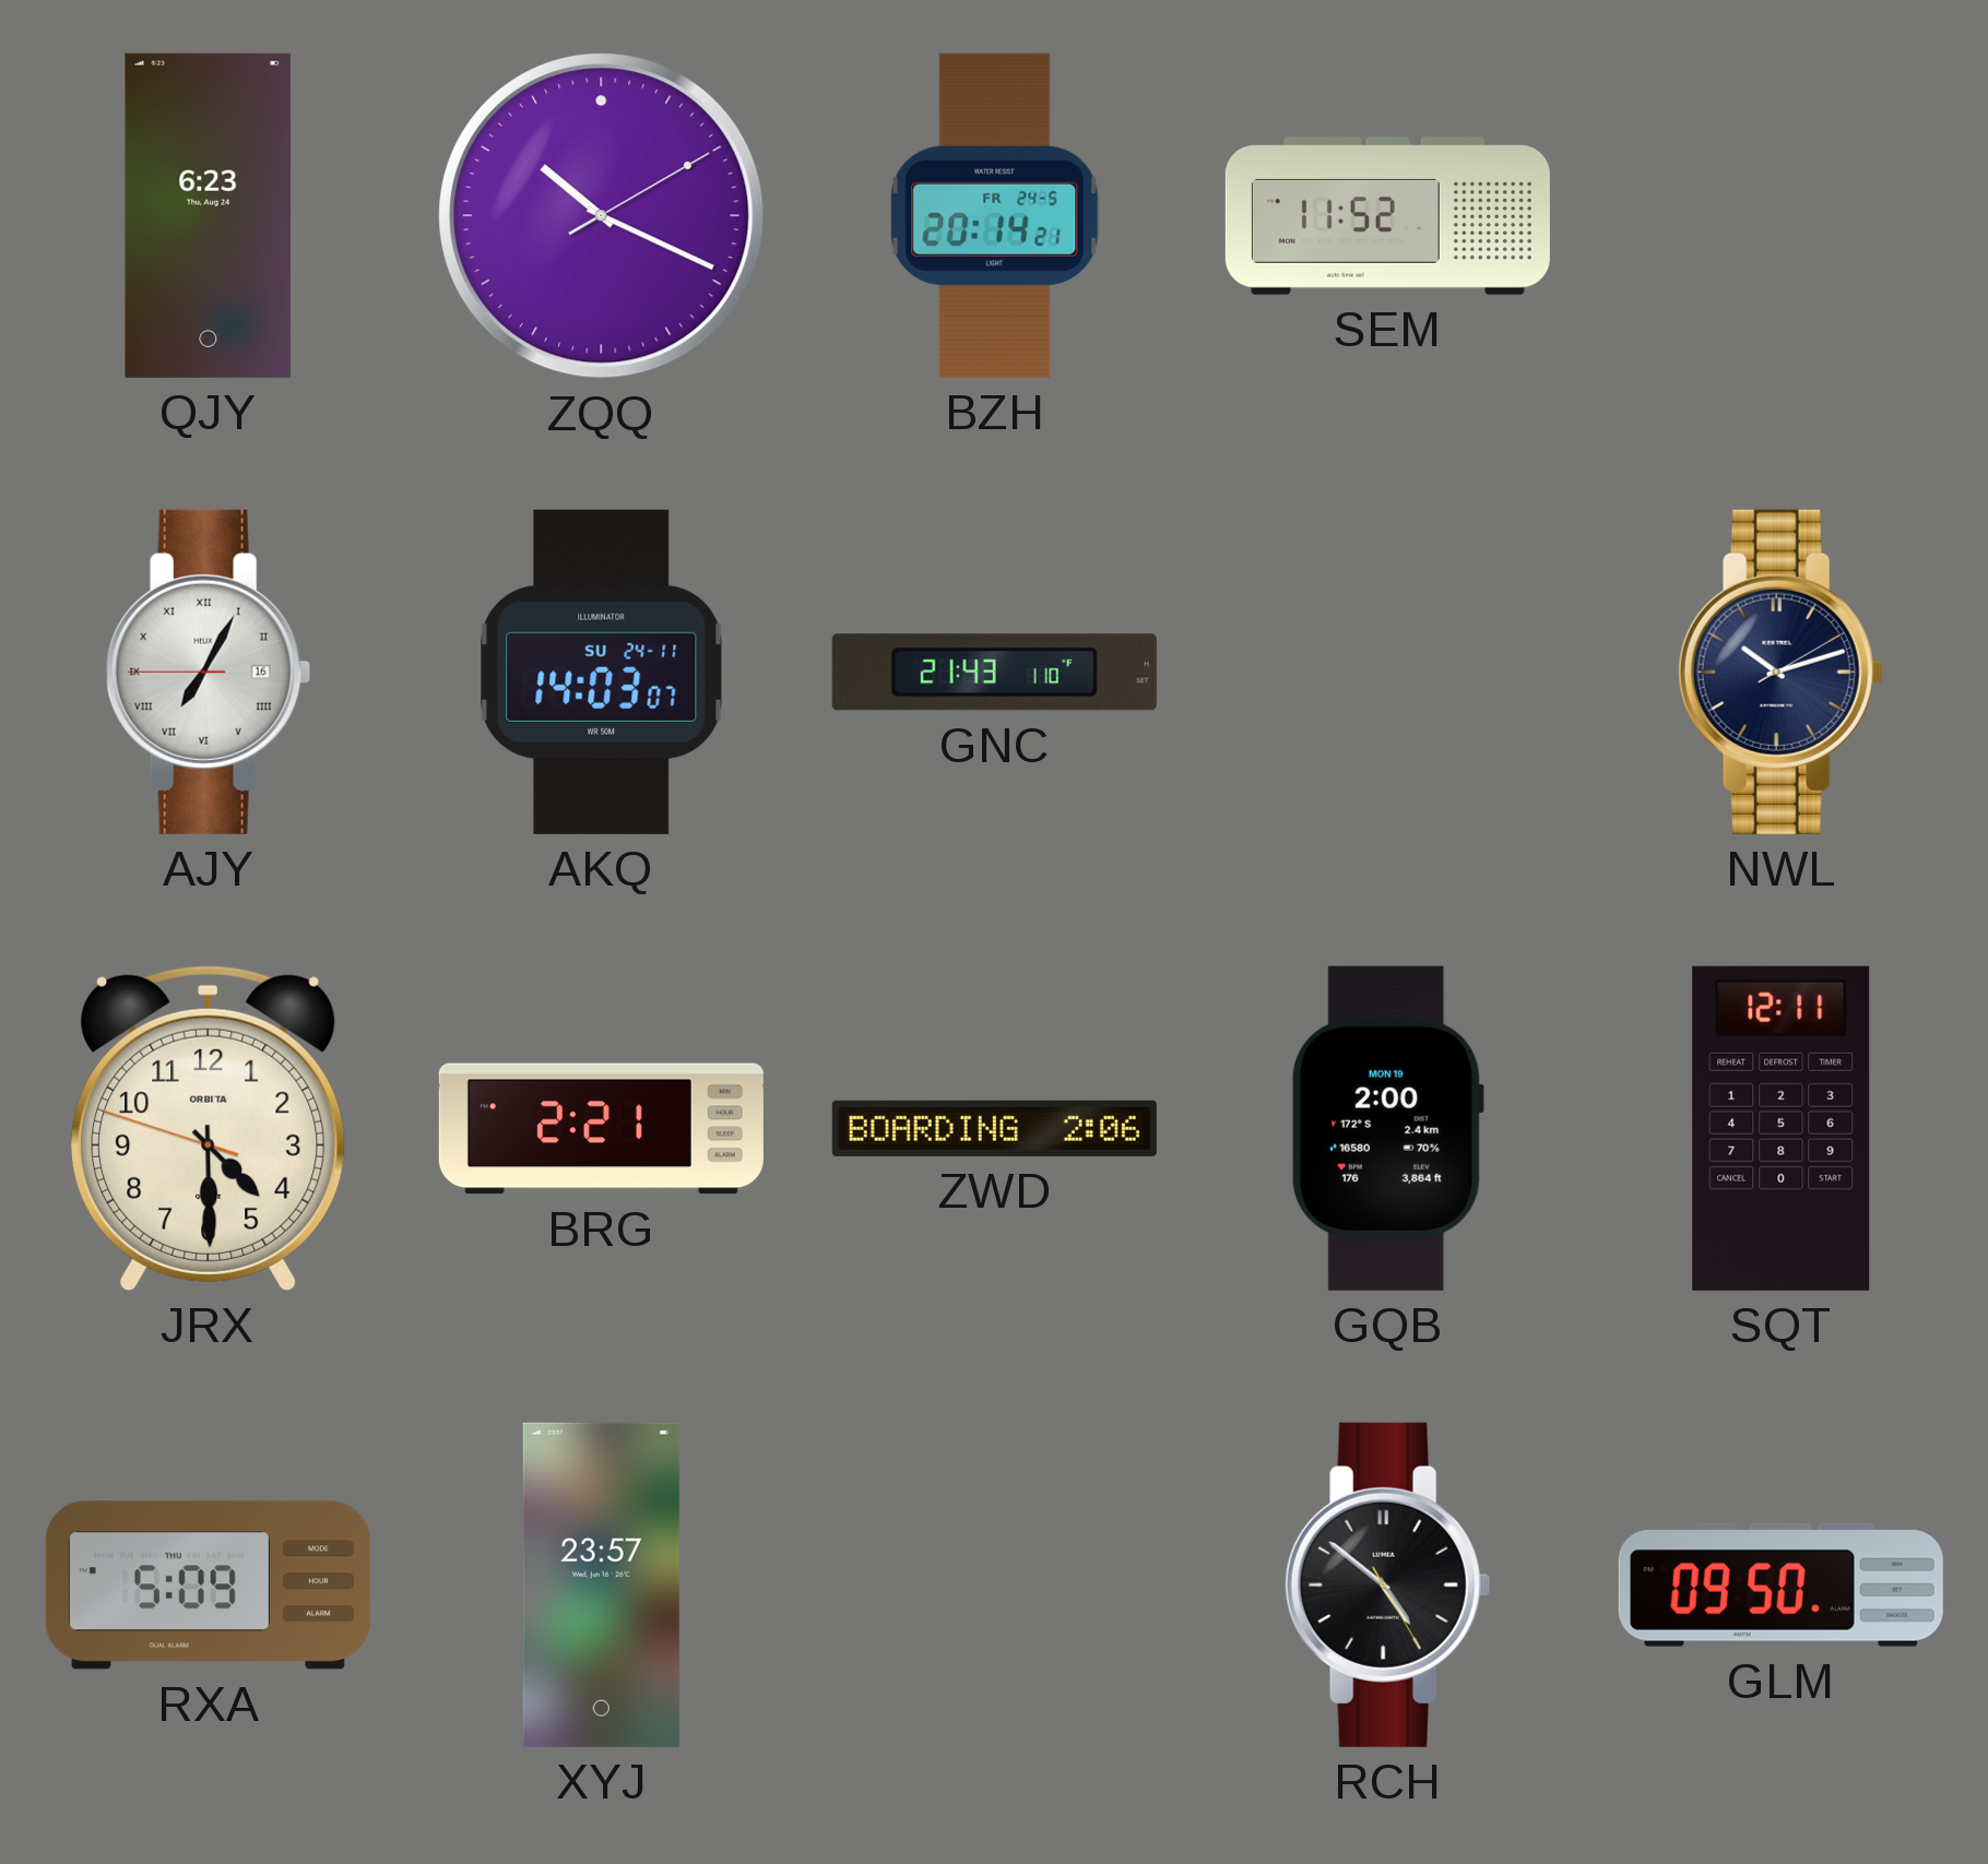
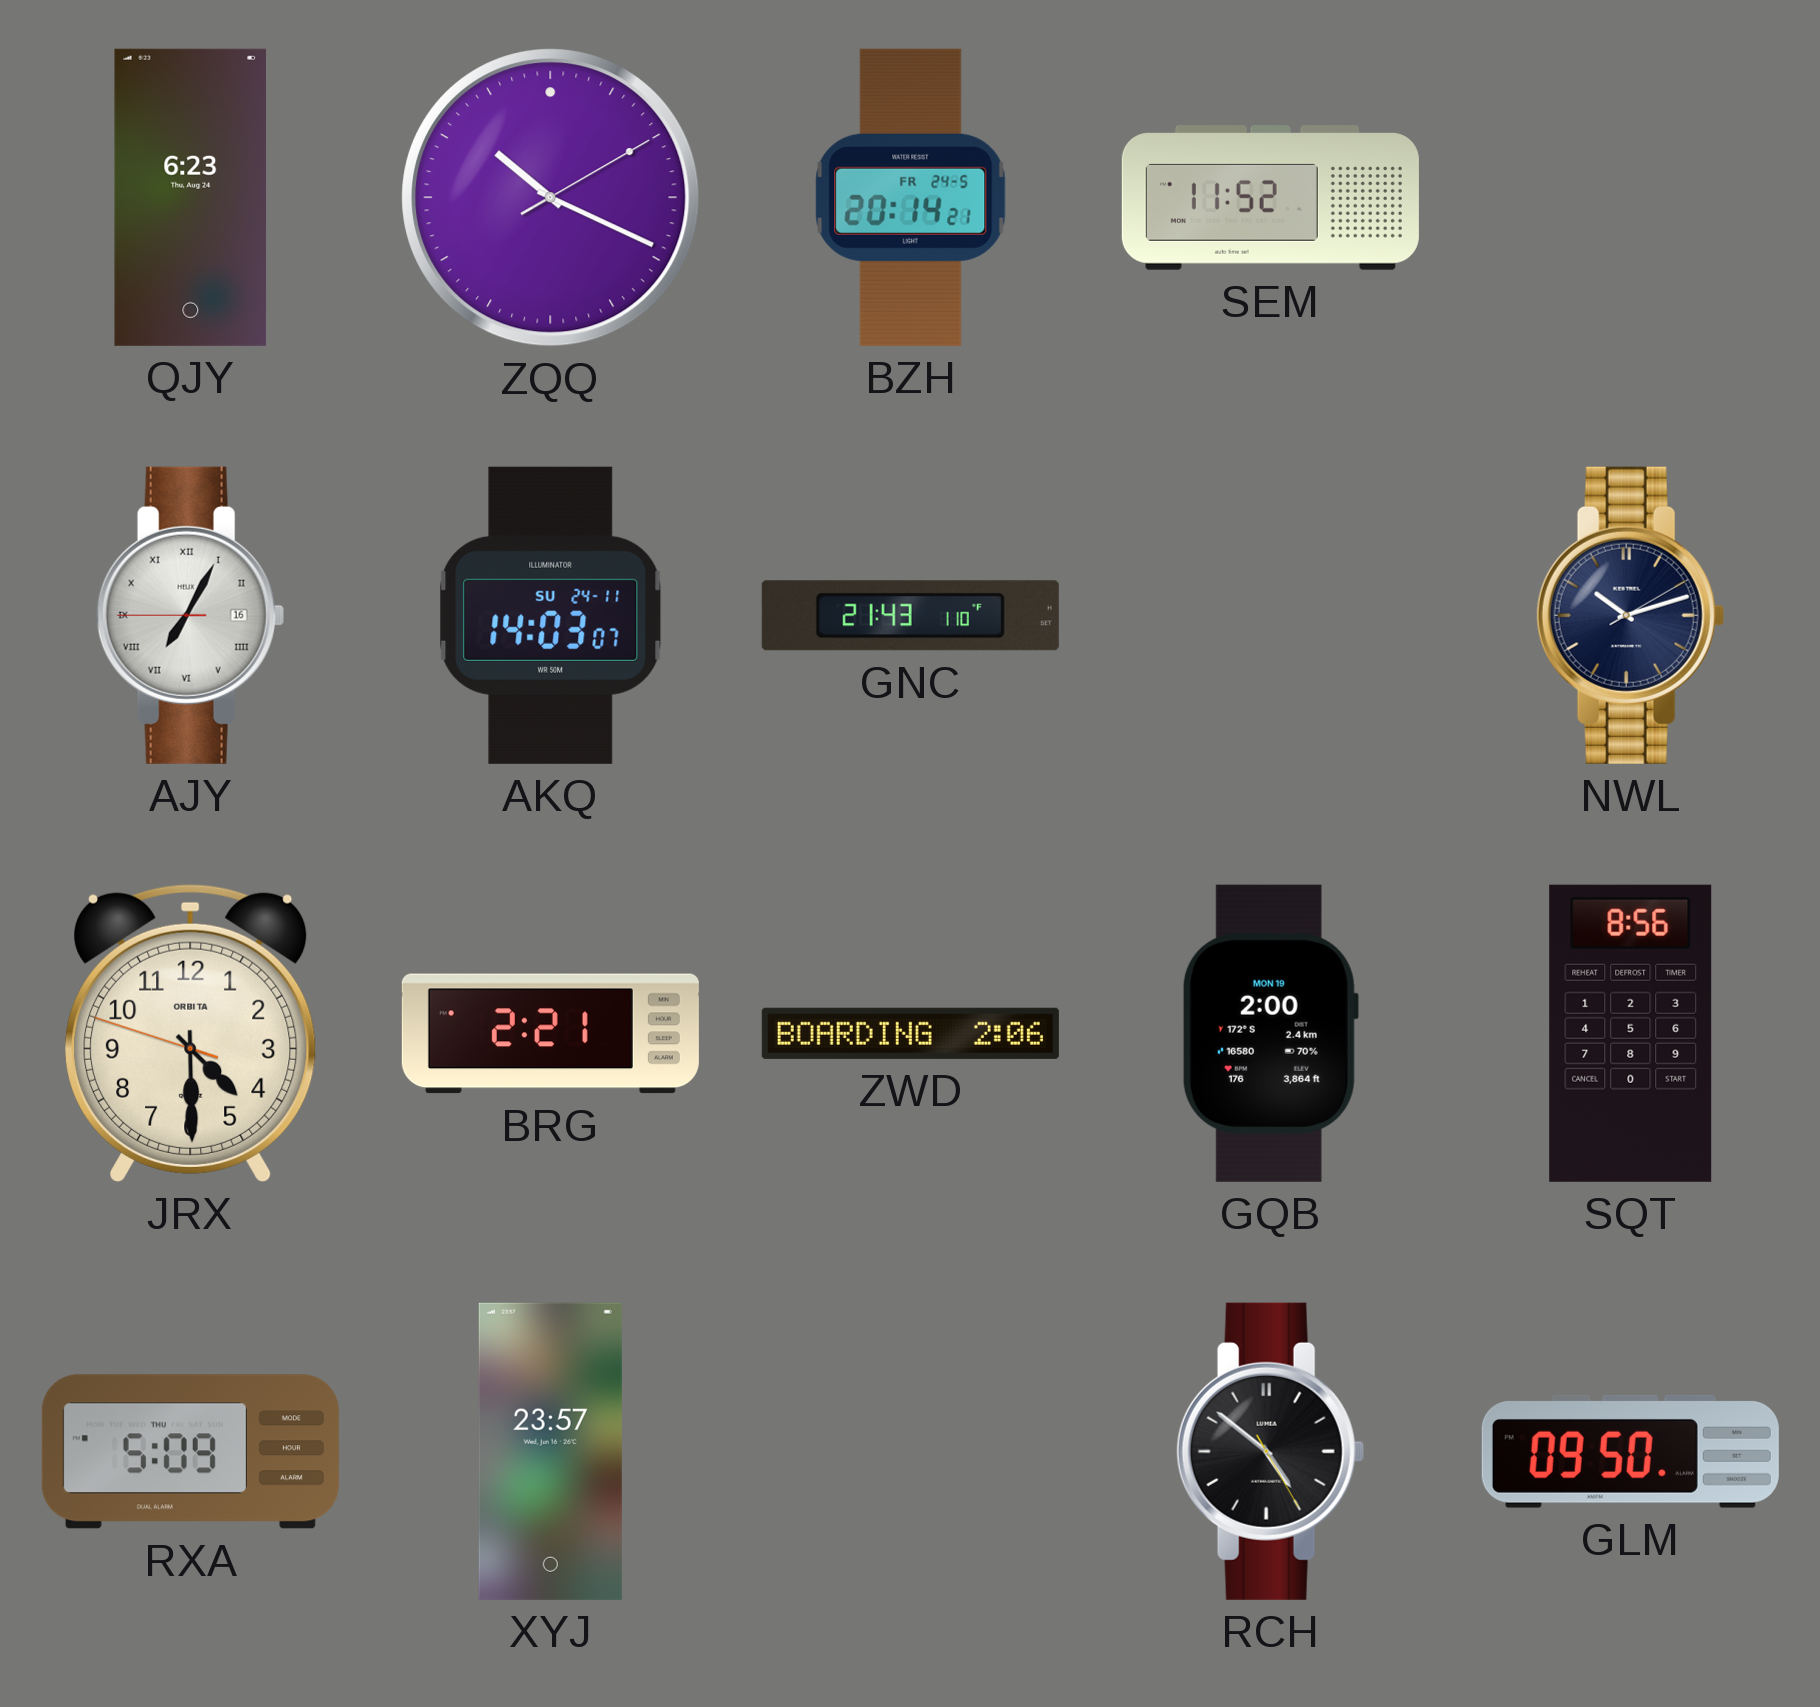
SQT: 12:11 -> 8:56
